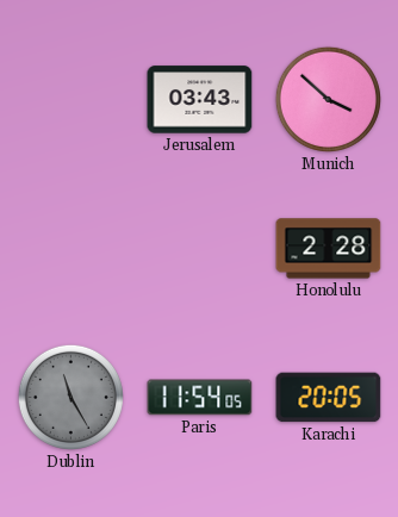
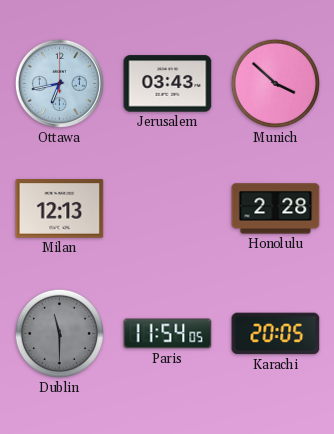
Ottawa: none -> 6:43
Milan: none -> 12:13
Dublin: 11:25 -> 11:30
